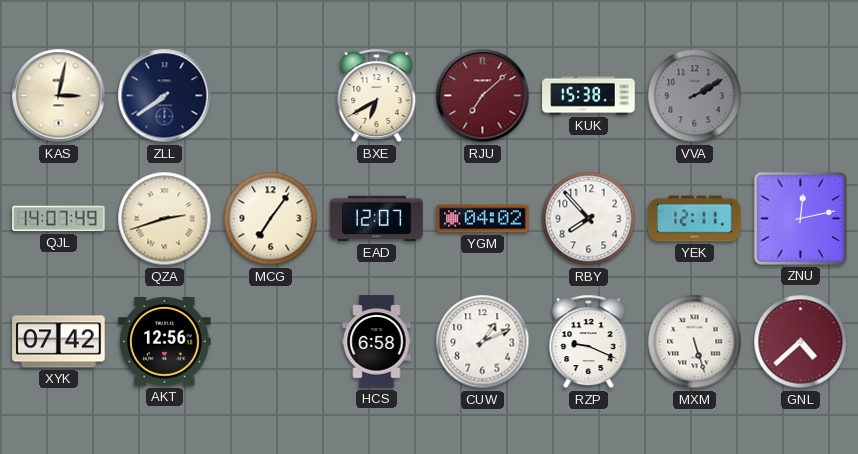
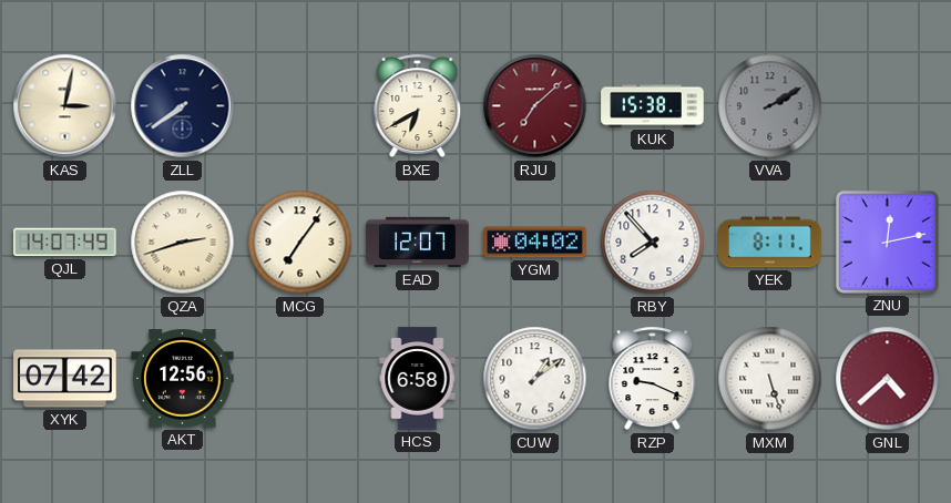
YEK: 12:11 -> 8:11
CUW: 1:11 -> 1:09
